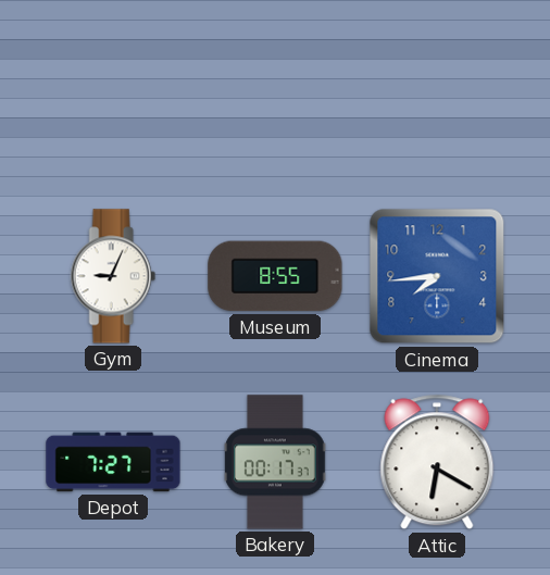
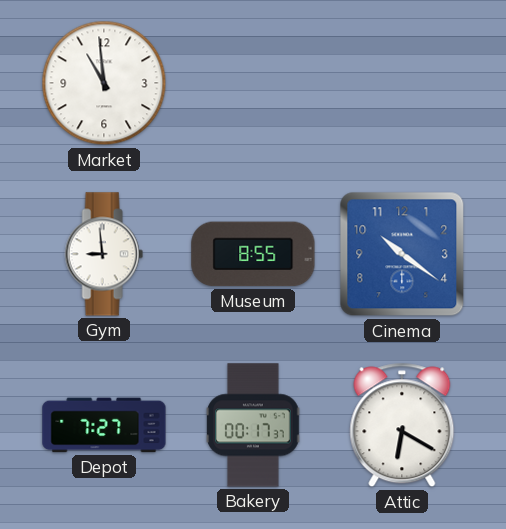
Market: none -> 10:59
Gym: 9:04 -> 8:59
Cinema: 7:44 -> 10:21
